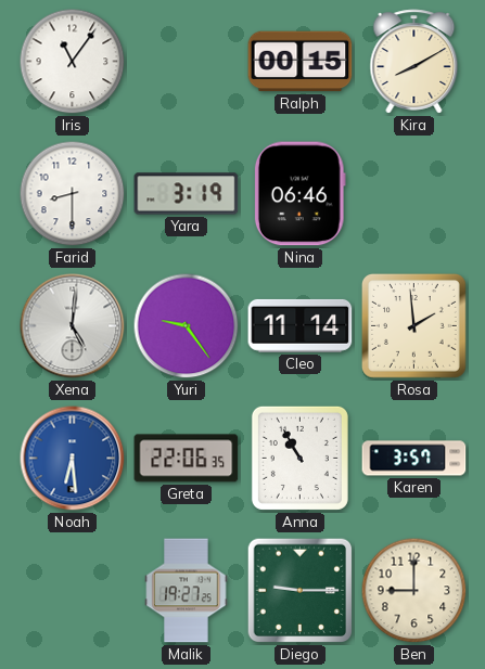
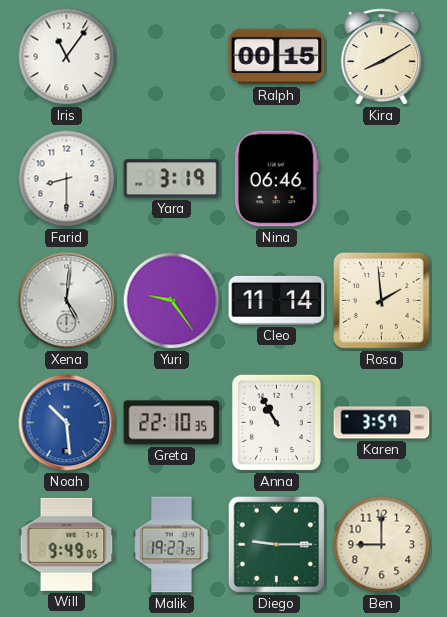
Noah: 6:29 -> 10:29
Greta: 22:06 -> 22:10
Will: none -> 9:49
